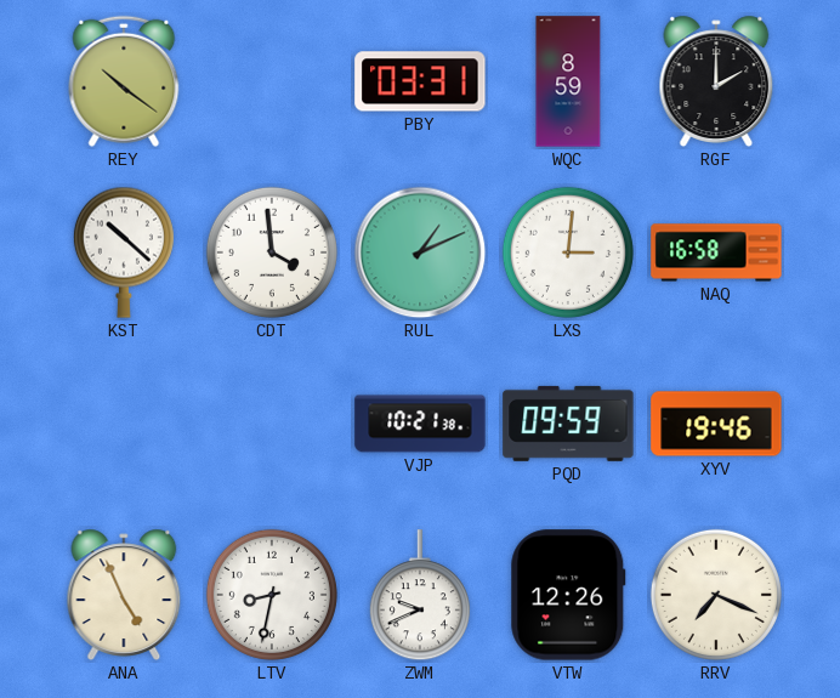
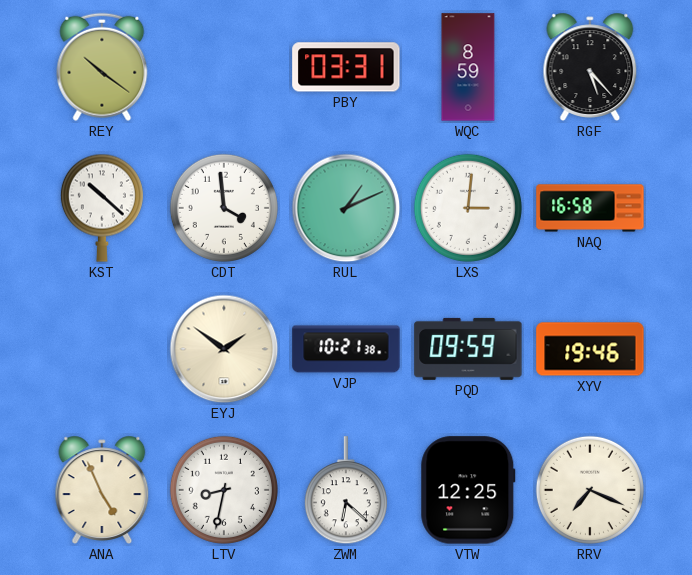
RGF: 2:00 -> 5:23
EYJ: none -> 1:51
ZWM: 9:41 -> 6:22
VTW: 12:26 -> 12:25
